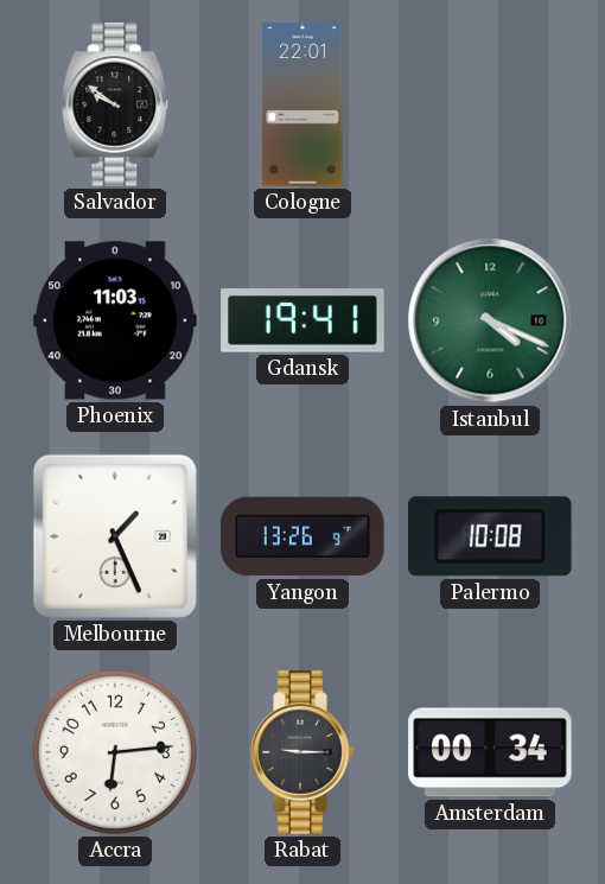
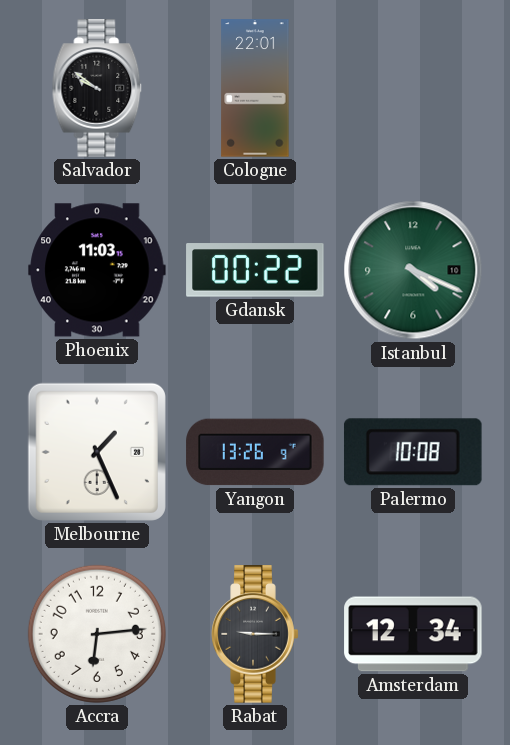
Gdansk: 19:41 -> 00:22
Amsterdam: 00:34 -> 12:34
